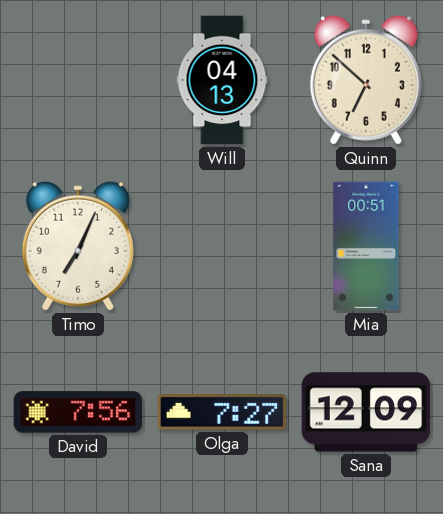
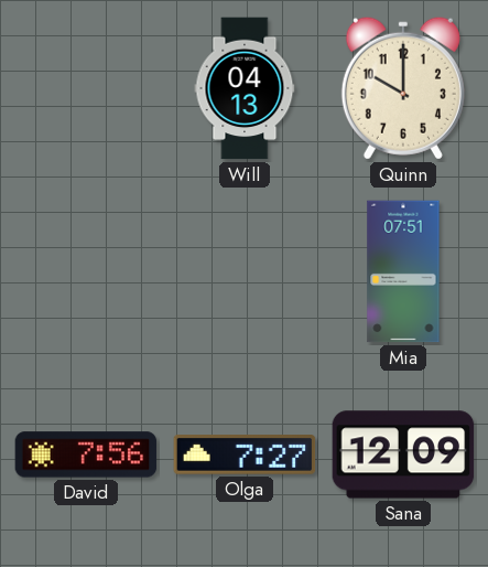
Quinn: 6:52 -> 10:00
Timo: 7:04 -> none
Mia: 00:51 -> 07:51
